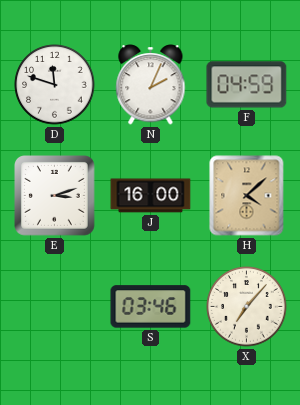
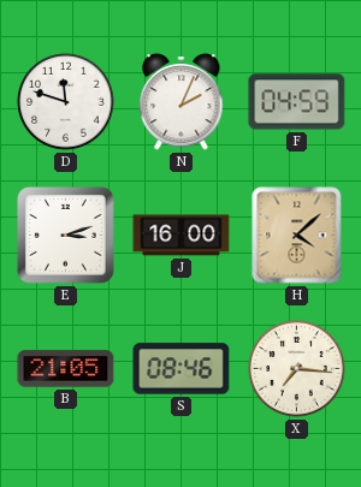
B: none -> 21:05
S: 03:46 -> 08:46
X: 7:07 -> 7:16
